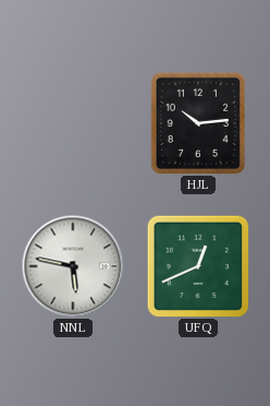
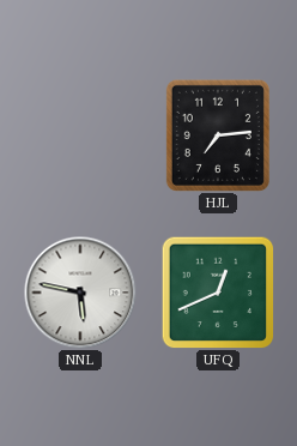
HJL: 10:14 -> 7:14
